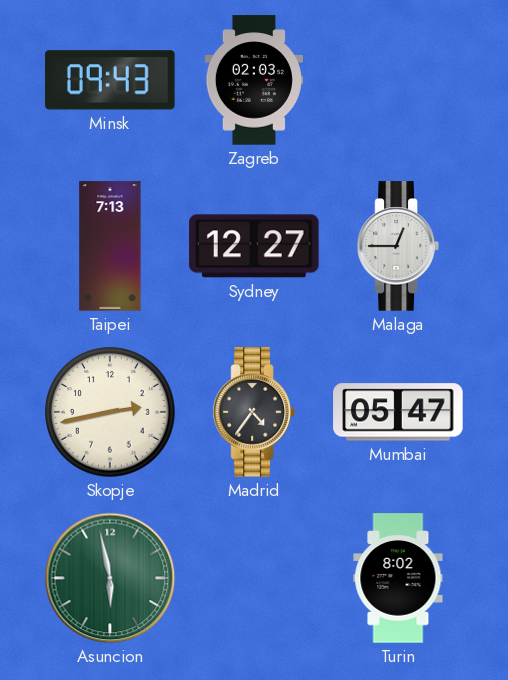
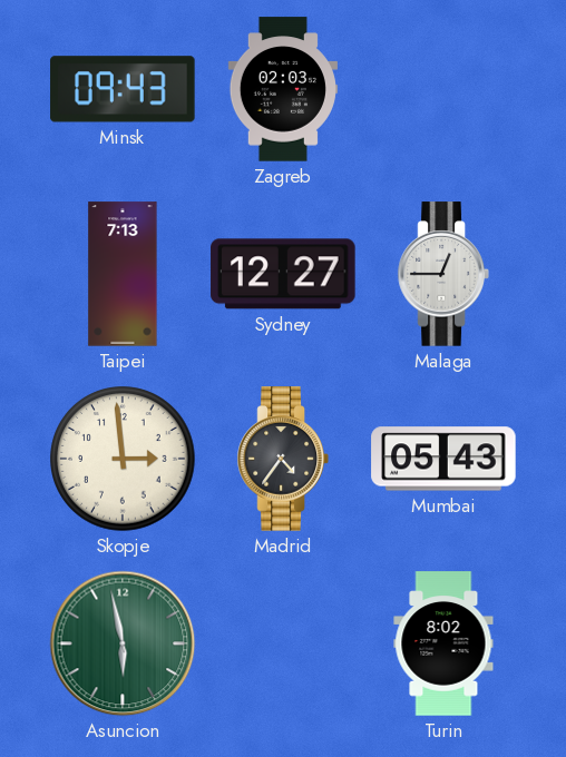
Skopje: 2:43 -> 2:59
Mumbai: 05:47 -> 05:43
